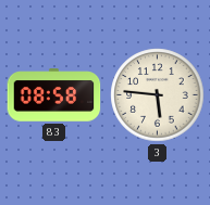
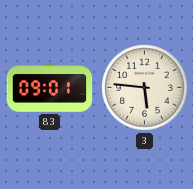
83: 08:58 -> 09:01
